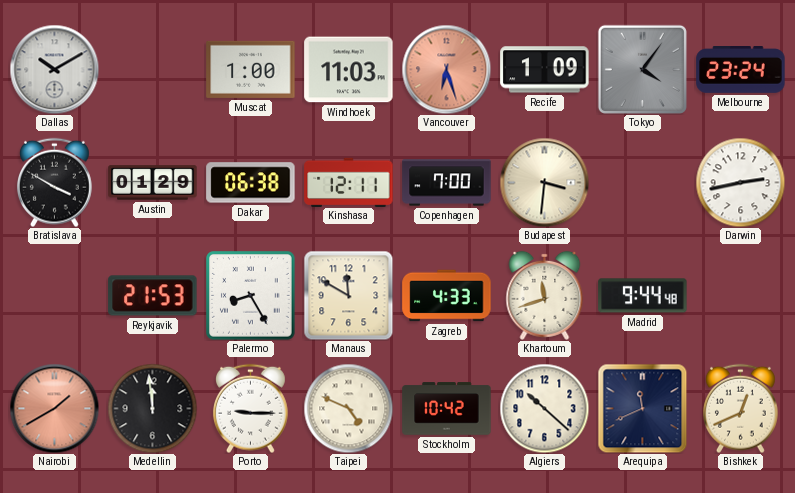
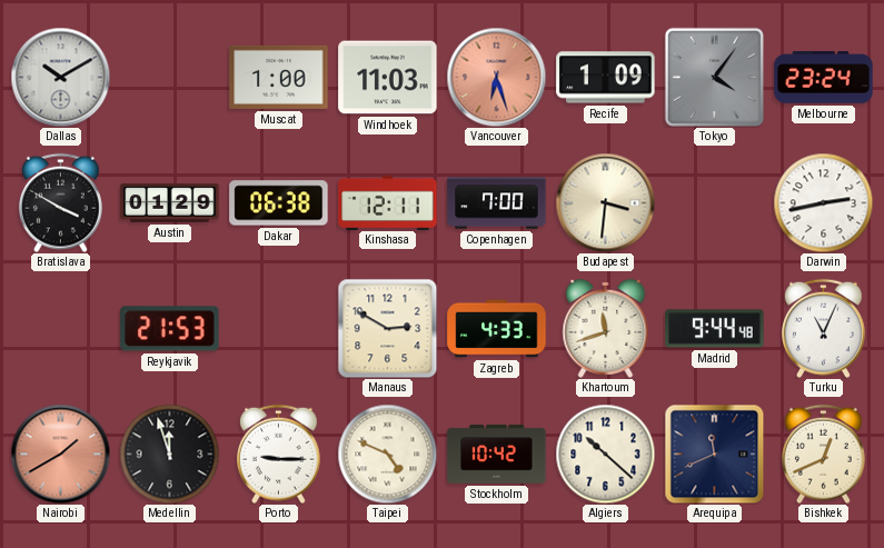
Palermo: 8:25 -> none
Manaus: 11:50 -> 2:50
Turku: none -> 11:04
Medellin: 11:59 -> 11:57
